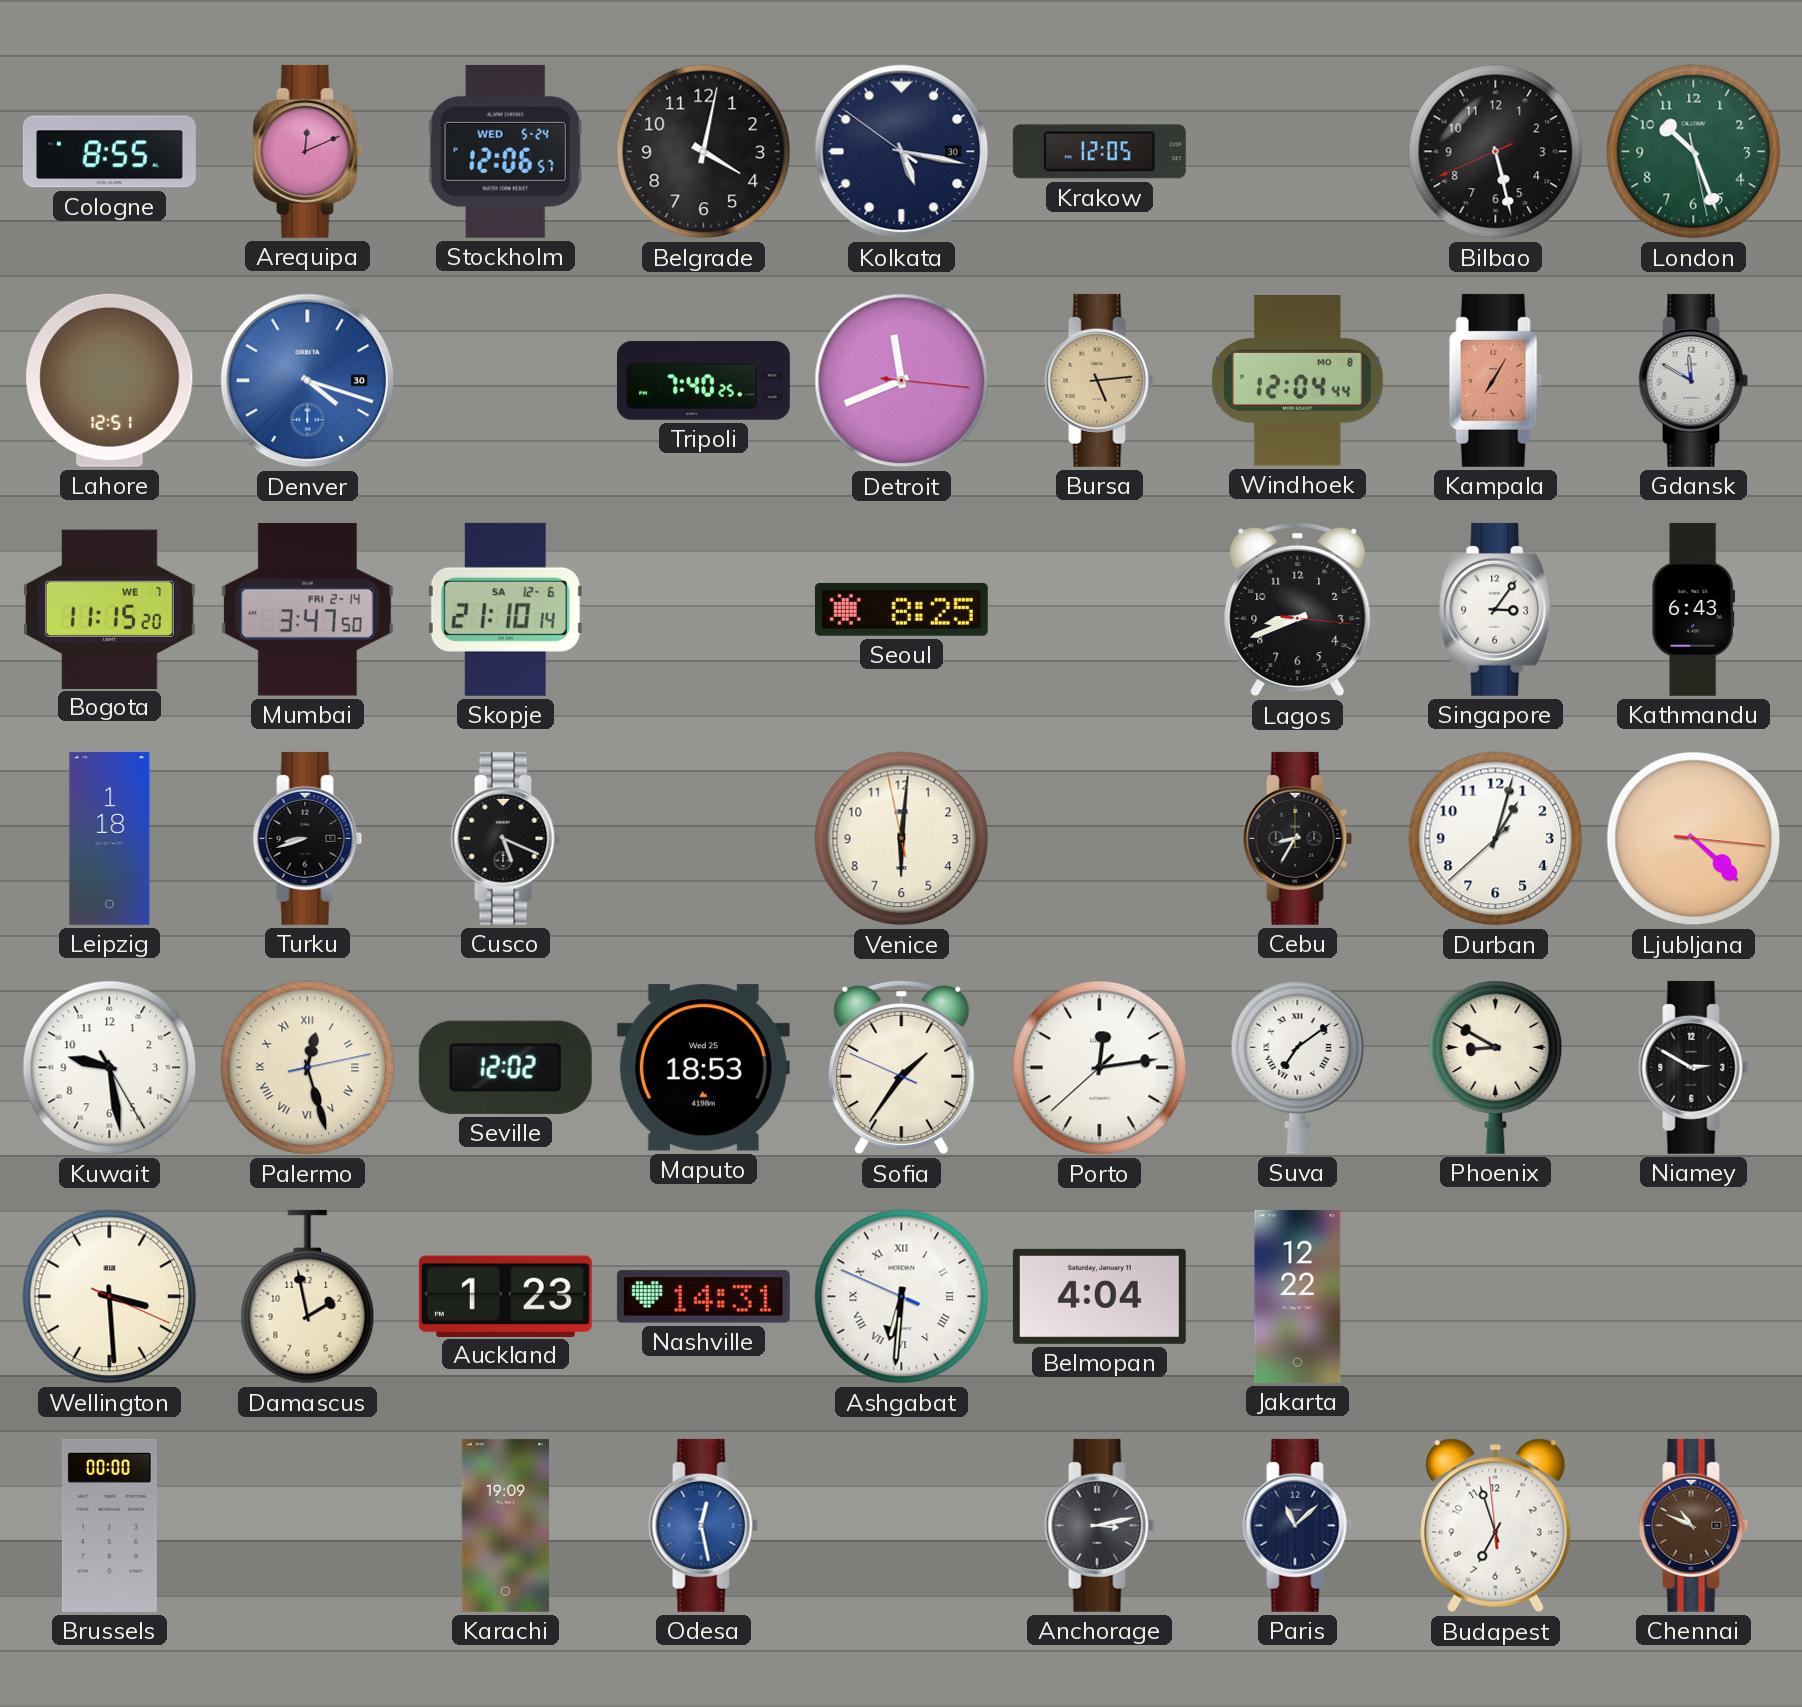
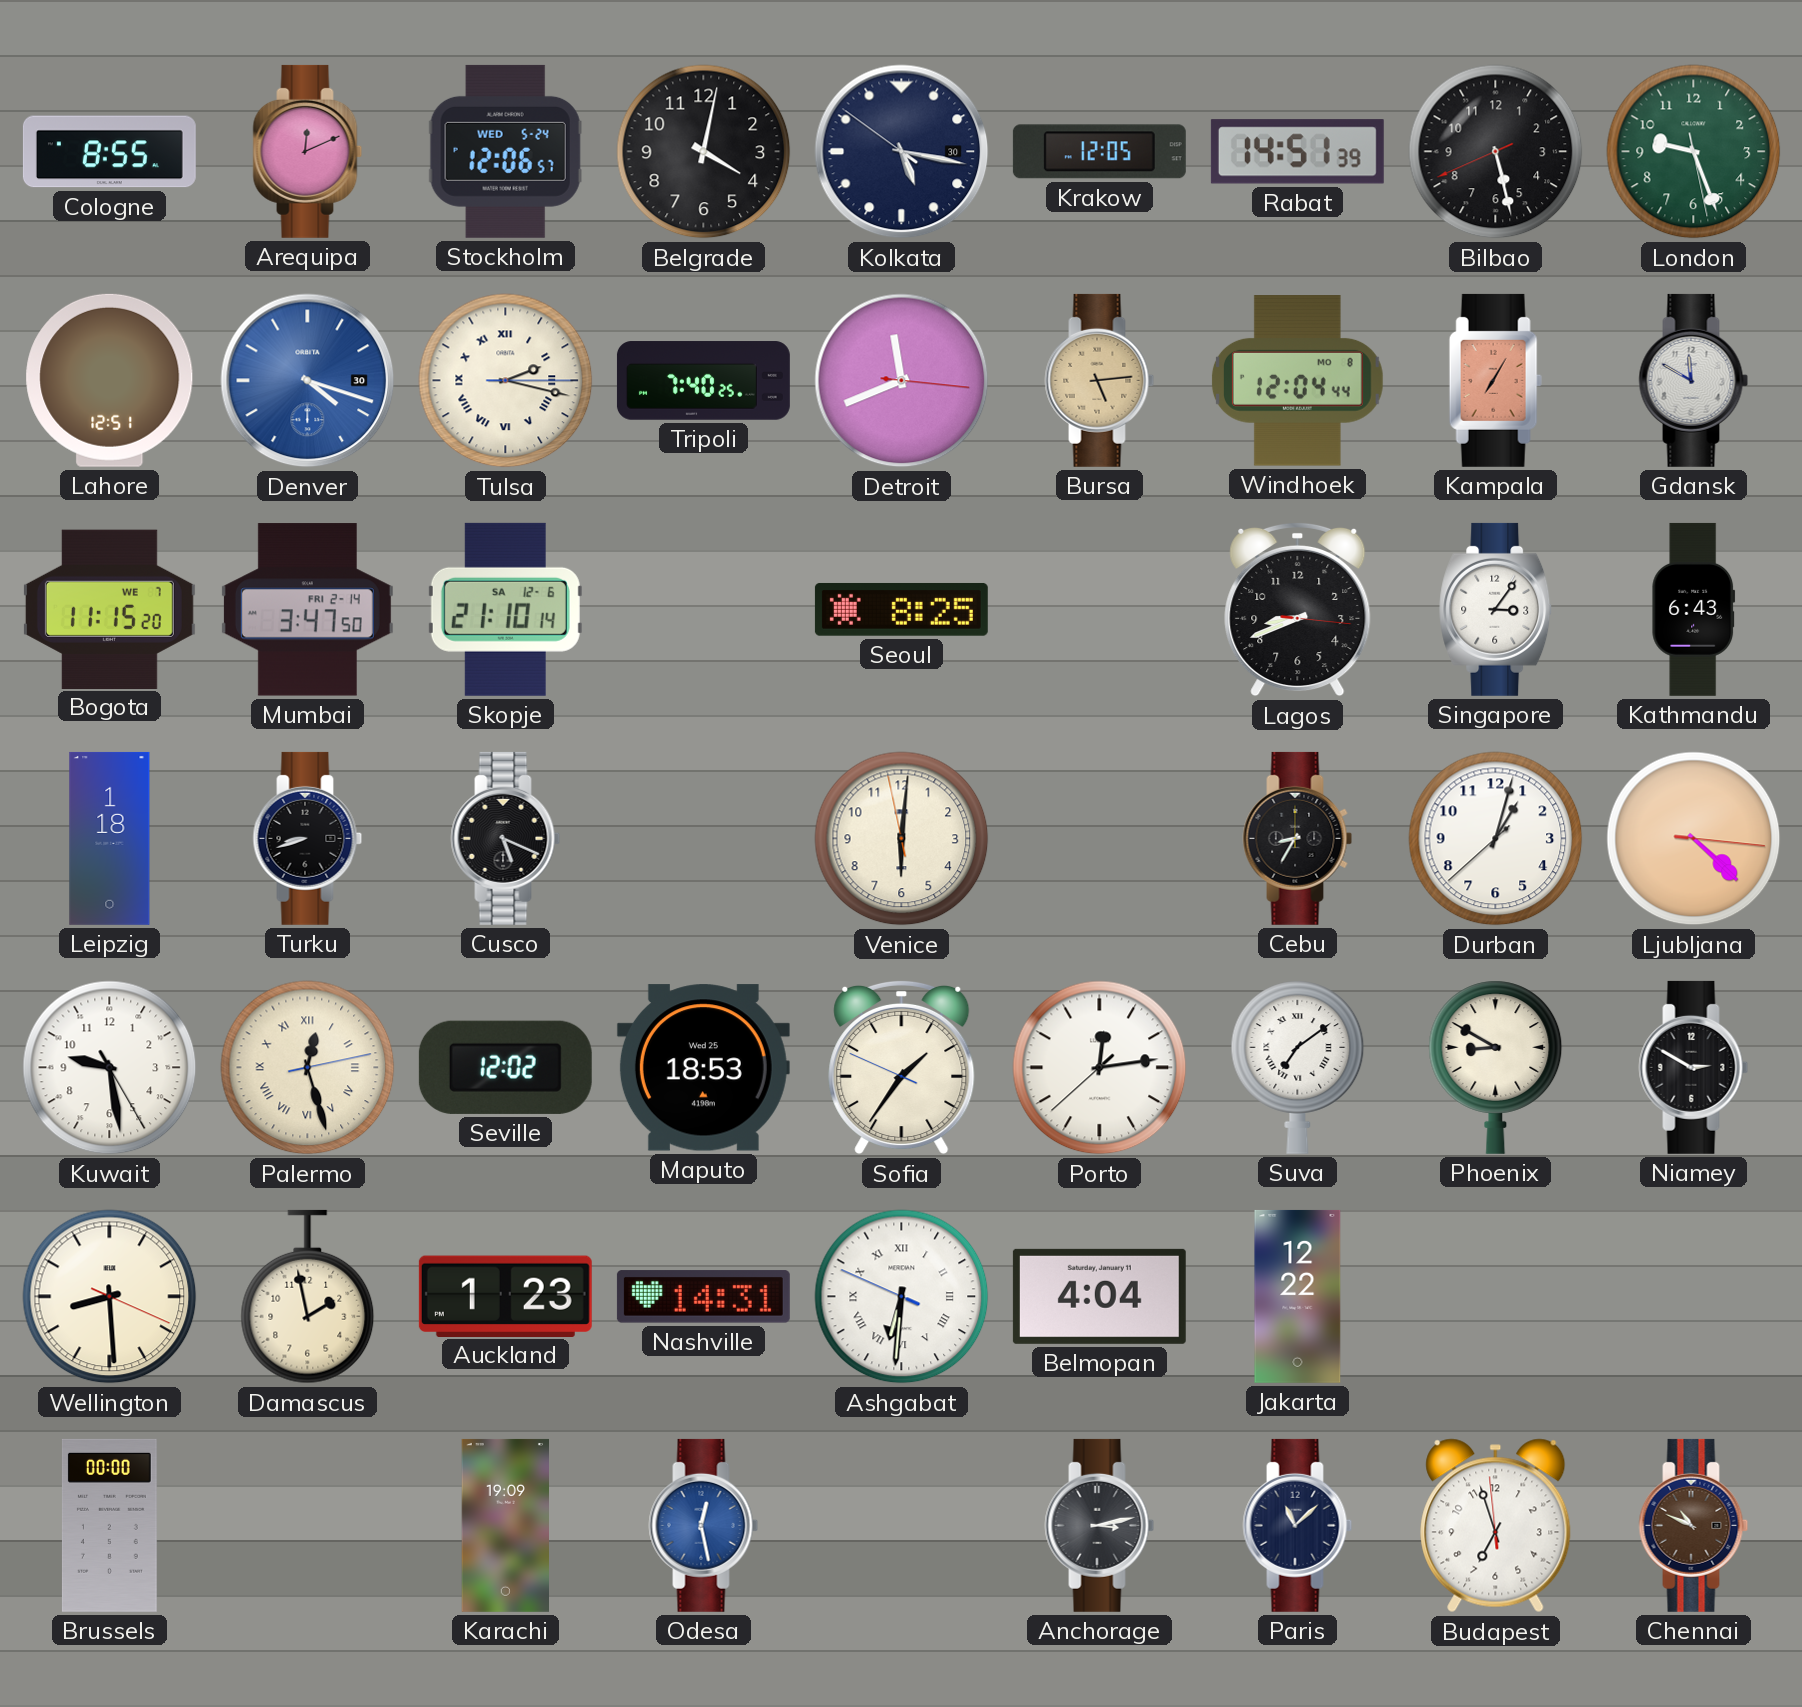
Rabat: none -> 14:51
London: 10:26 -> 9:26
Tulsa: none -> 2:17
Wellington: 3:29 -> 8:29
